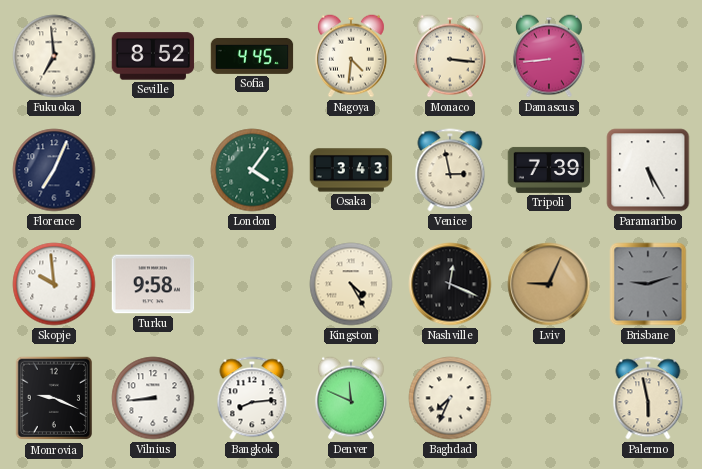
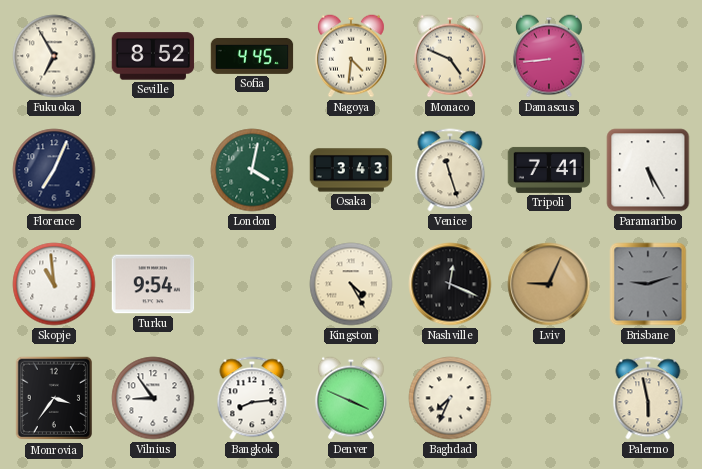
Fukuoka: 6:59 -> 6:55
Monaco: 3:16 -> 4:49
London: 4:06 -> 4:02
Venice: 2:58 -> 11:27
Tripoli: 7:39 -> 7:41
Skopje: 9:59 -> 10:59
Turku: 9:58 -> 9:54
Monrovia: 9:19 -> 3:36
Vilnius: 8:44 -> 8:54
Denver: 11:49 -> 3:49
